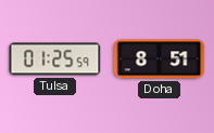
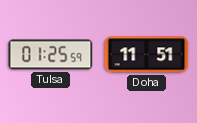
Doha: 8:51 -> 11:51
